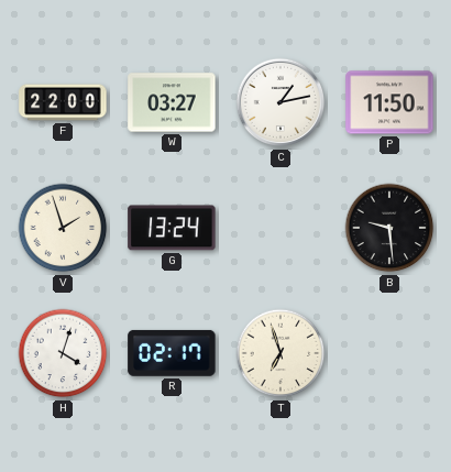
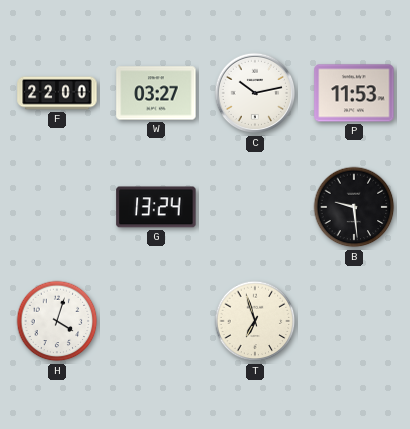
C: 1:13 -> 10:13
P: 11:50 -> 11:53
V: 1:57 -> none
R: 02:17 -> none
